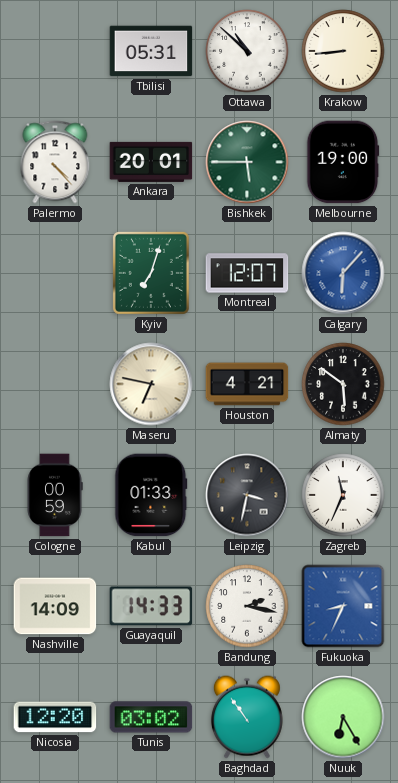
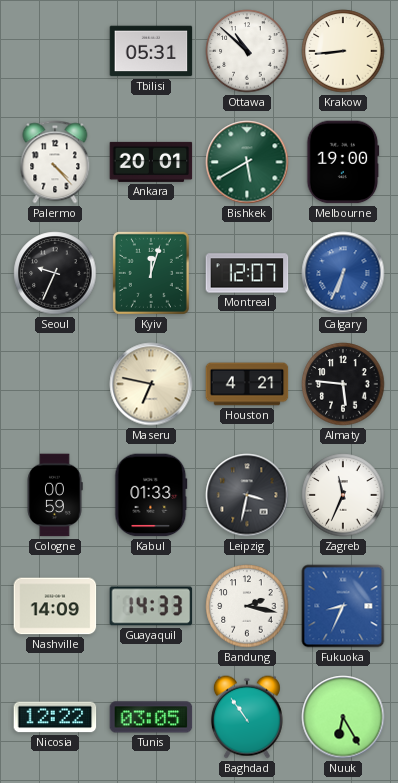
Bishkek: 5:45 -> 5:40
Seoul: none -> 9:34
Kyiv: 7:03 -> 12:03
Calgary: 6:07 -> 6:34
Almaty: 5:51 -> 5:46
Nicosia: 12:20 -> 12:22
Tunis: 03:02 -> 03:05
